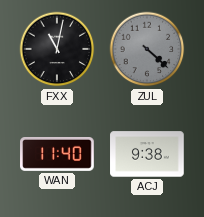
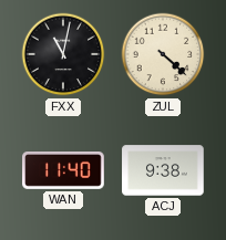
ZUL dial: grey -> cream
